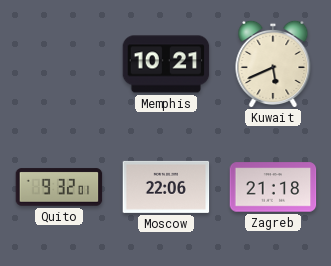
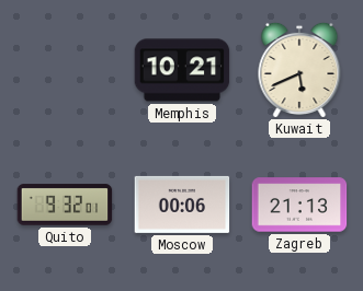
Moscow: 22:06 -> 00:06
Zagreb: 21:18 -> 21:13
